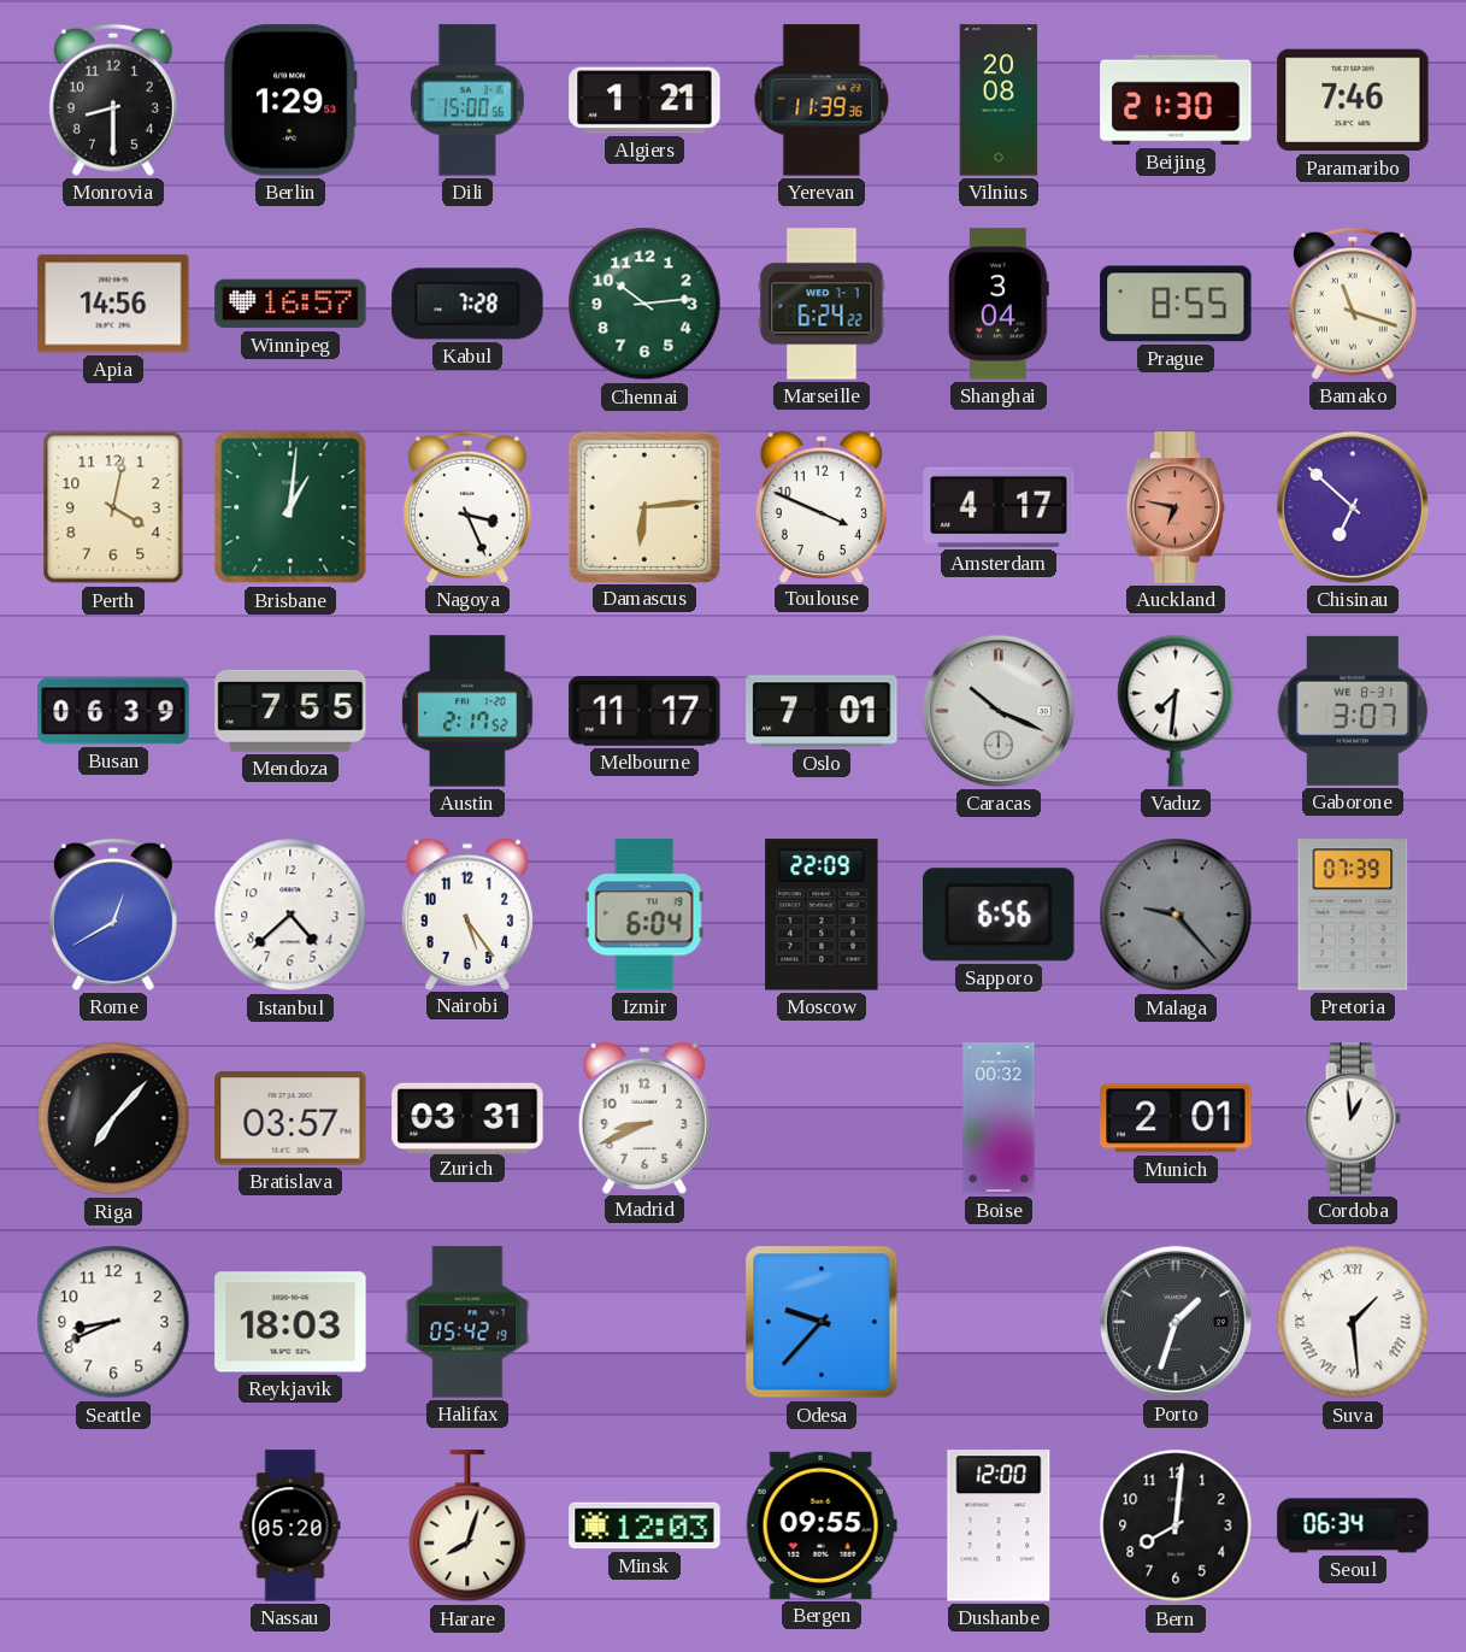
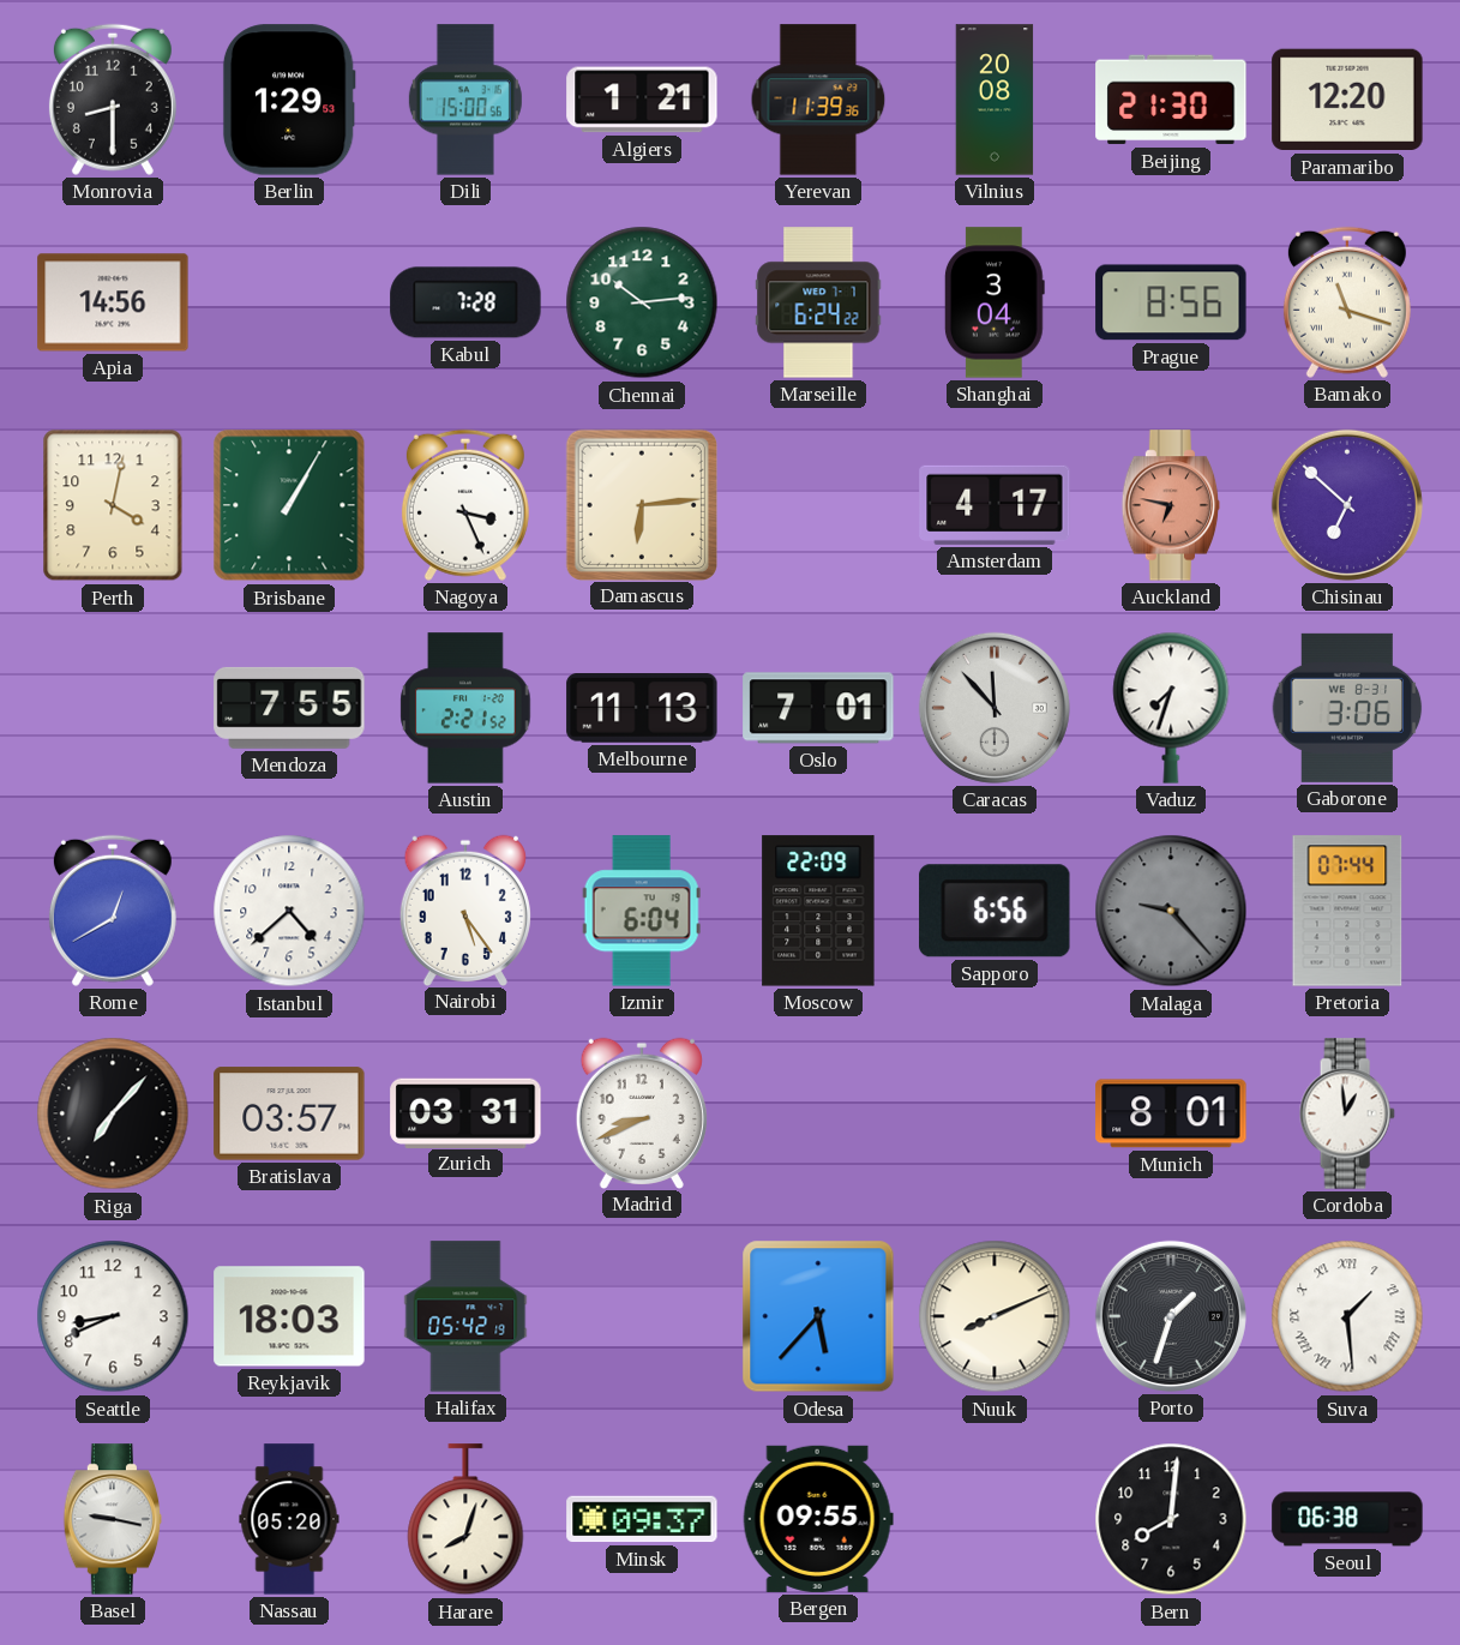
Paramaribo: 7:46 -> 12:20
Winnipeg: 16:57 -> none
Prague: 8:55 -> 8:56
Brisbane: 1:01 -> 1:05
Toulouse: 3:49 -> none
Busan: 06:39 -> none
Austin: 2:17 -> 2:21
Melbourne: 11:17 -> 11:13
Caracas: 10:19 -> 11:53
Vaduz: 7:31 -> 7:33
Gaborone: 3:07 -> 3:06
Pretoria: 07:39 -> 07:44
Boise: 00:32 -> none
Munich: 2:01 -> 8:01
Odesa: 9:37 -> 5:37
Nuuk: none -> 8:11
Basel: none -> 9:17
Minsk: 12:03 -> 09:37
Dushanbe: 12:00 -> none
Seoul: 06:34 -> 06:38
